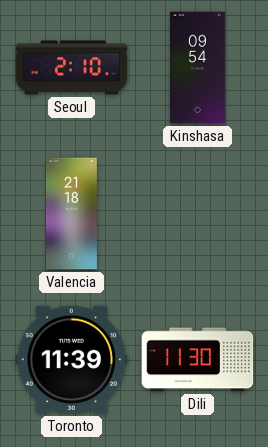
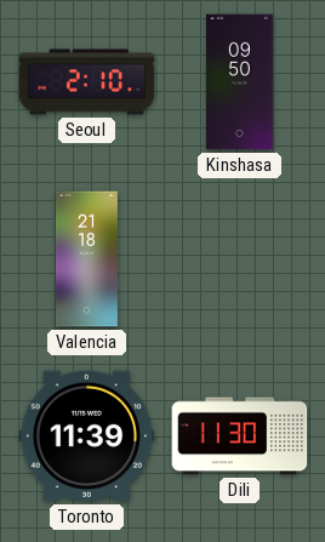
Kinshasa: 09:54 -> 09:50
